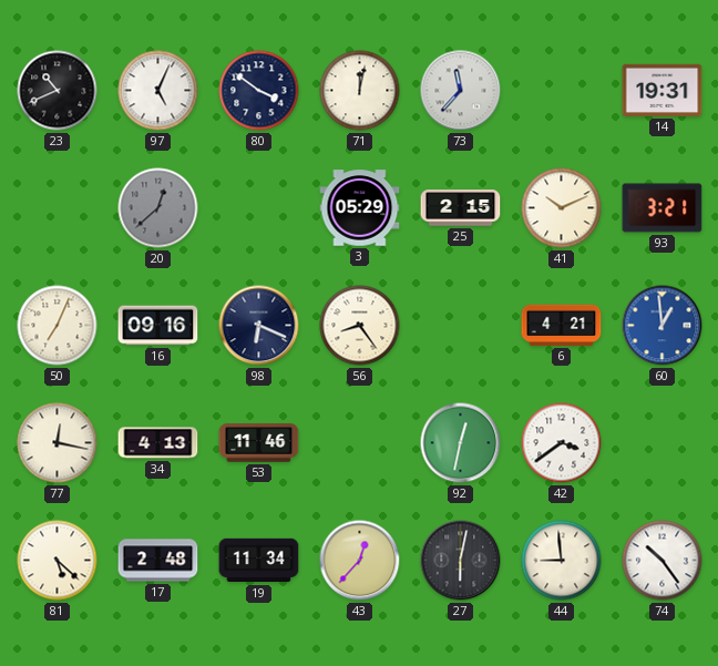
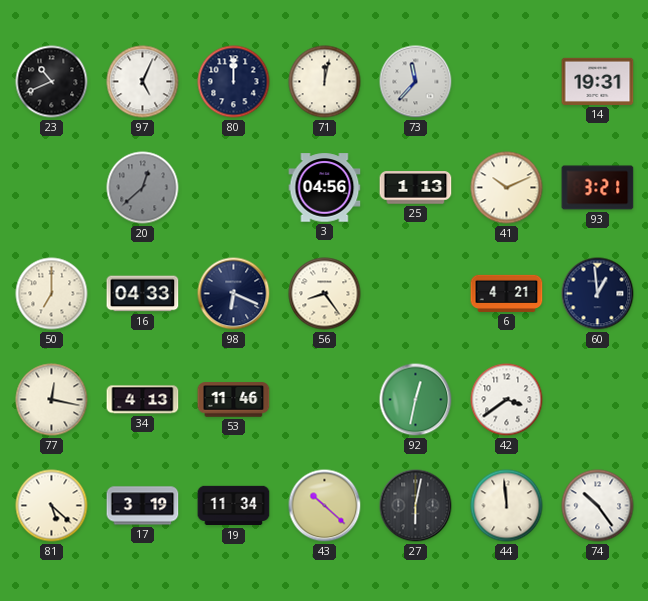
80: 3:51 -> 12:00
3: 05:29 -> 04:56
25: 2:15 -> 1:13
50: 7:04 -> 7:00
16: 09:16 -> 04:33
60 dial: blue -> navy
17: 2:48 -> 3:19
43: 12:37 -> 10:22
44: 8:59 -> 11:59
